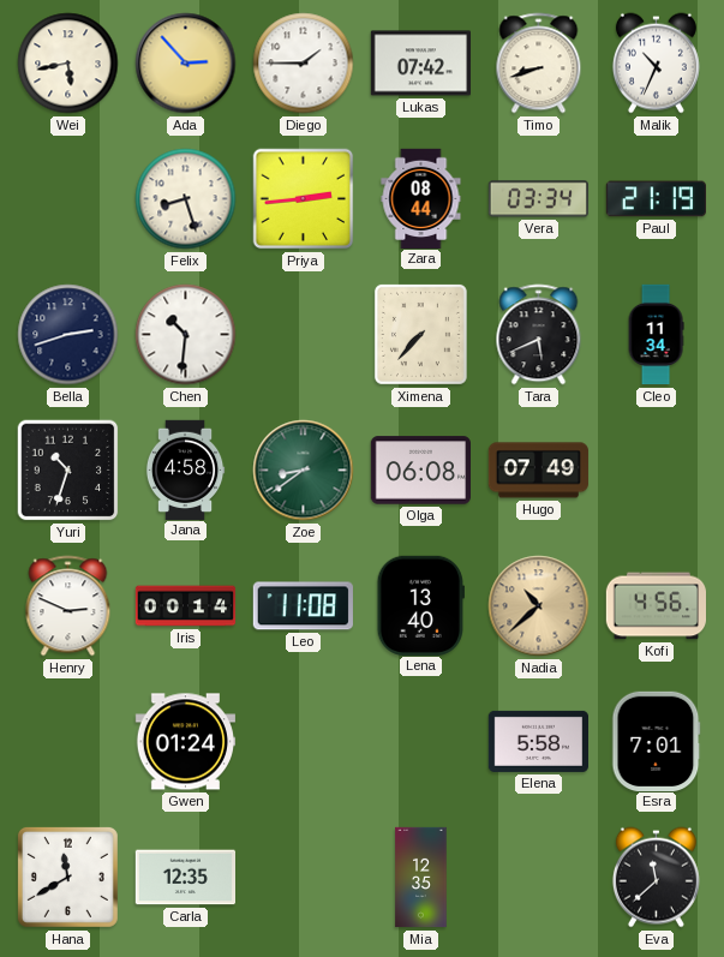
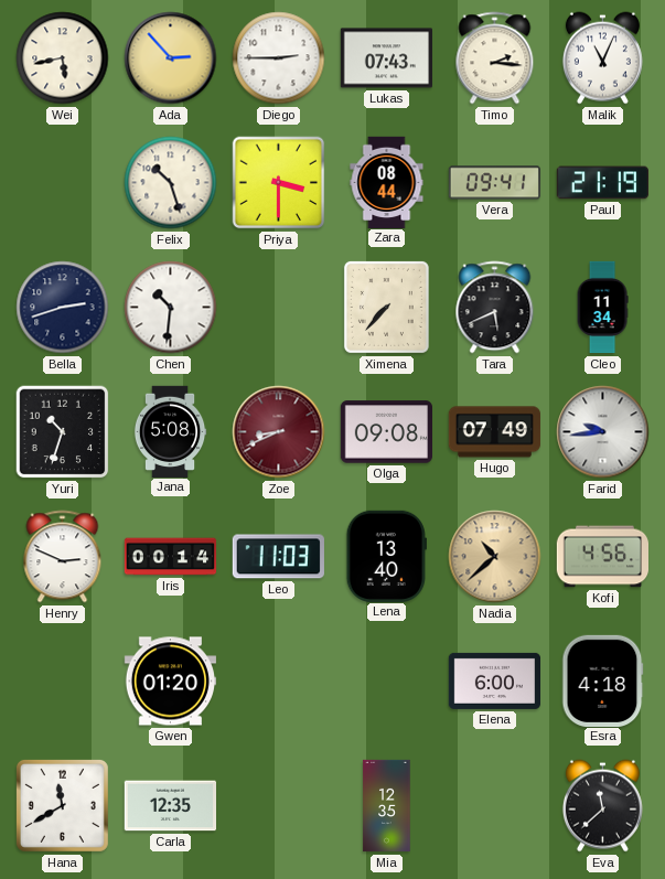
Diego: 1:45 -> 2:45
Lukas: 07:42 -> 07:43
Timo: 8:42 -> 2:16
Malik: 10:34 -> 11:04
Felix: 8:27 -> 10:27
Priya: 2:44 -> 3:30
Vera: 03:34 -> 09:41
Jana: 4:58 -> 5:08
Zoe: 8:39 -> 8:41
Zoe dial: green -> burgundy
Olga: 06:08 -> 09:08
Farid: none -> 9:44
Leo: 11:08 -> 11:03
Gwen: 01:24 -> 01:20
Elena: 5:58 -> 6:00
Esra: 7:01 -> 4:18
